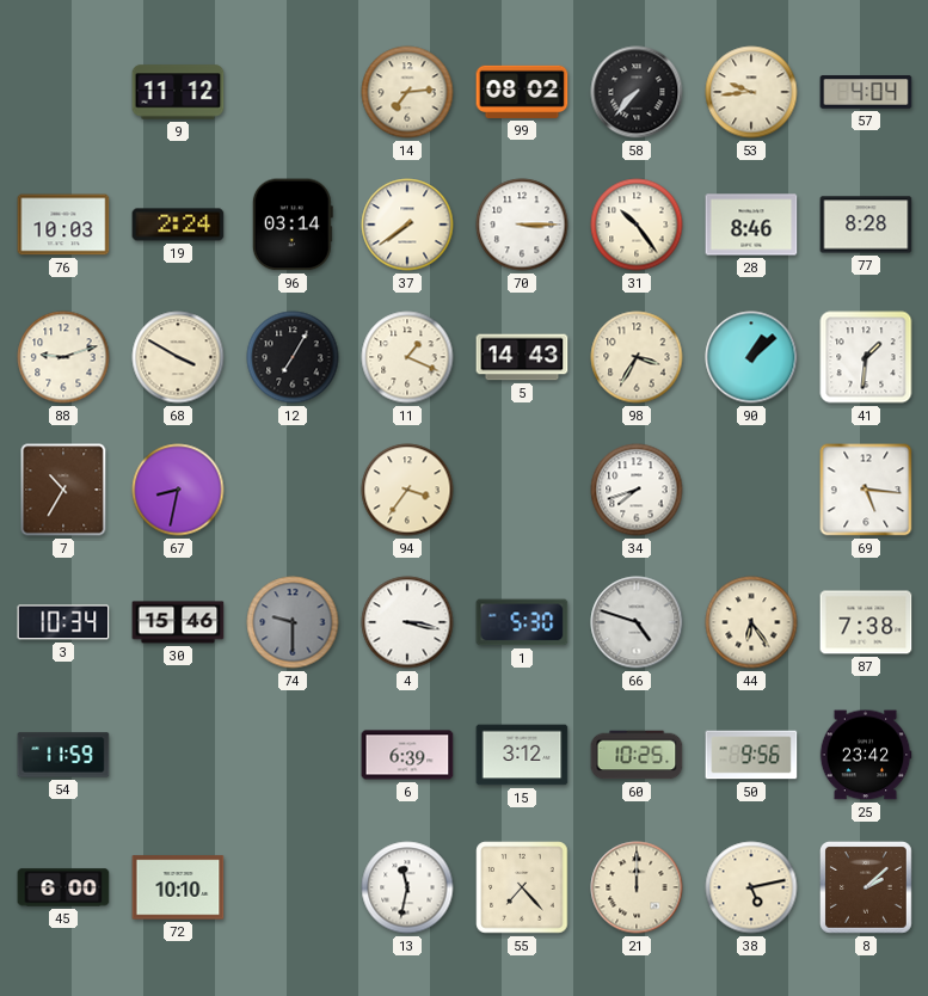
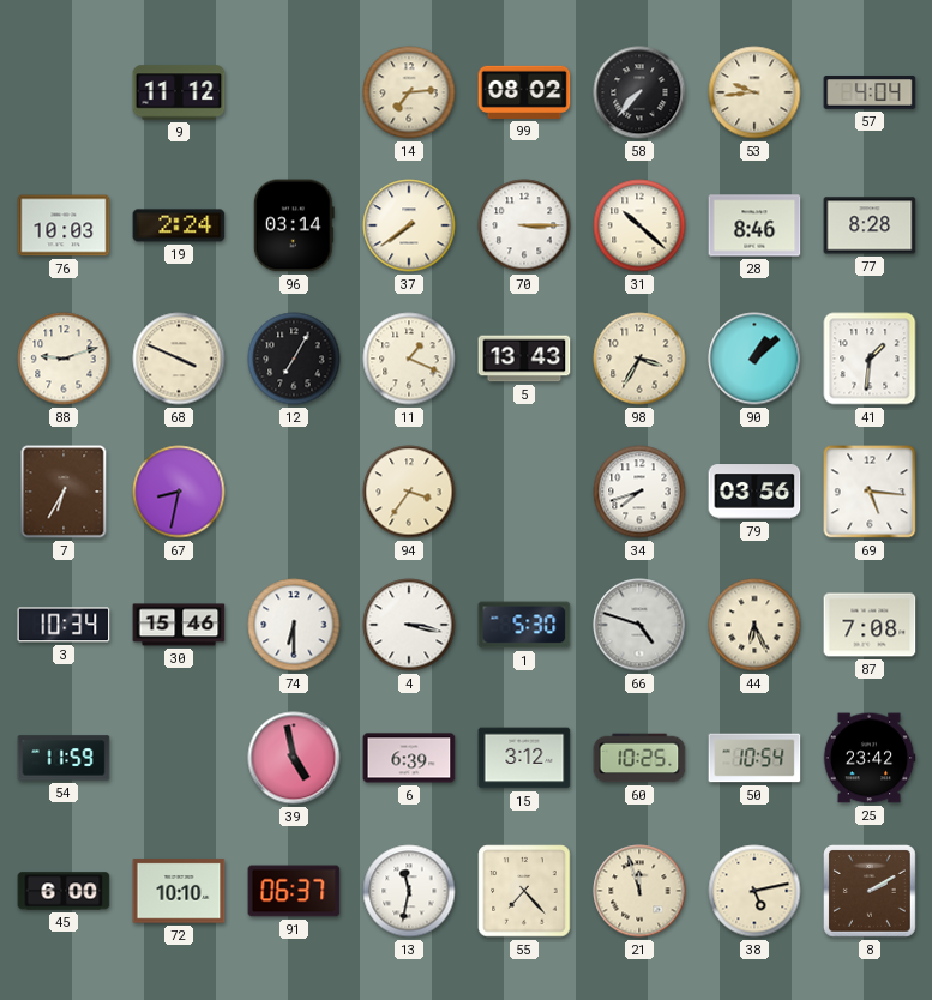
31: 10:24 -> 10:22
68: 3:50 -> 3:49
5: 14:43 -> 13:43
7: 10:35 -> 6:35
79: none -> 03:56
74: 9:30 -> 6:30
74 dial: grey -> white
44: 6:24 -> 6:26
87: 7:38 -> 7:08
39: none -> 4:58
50: 9:56 -> 10:54
91: none -> 06:37
21: 12:00 -> 11:57
8: 2:08 -> 2:10
